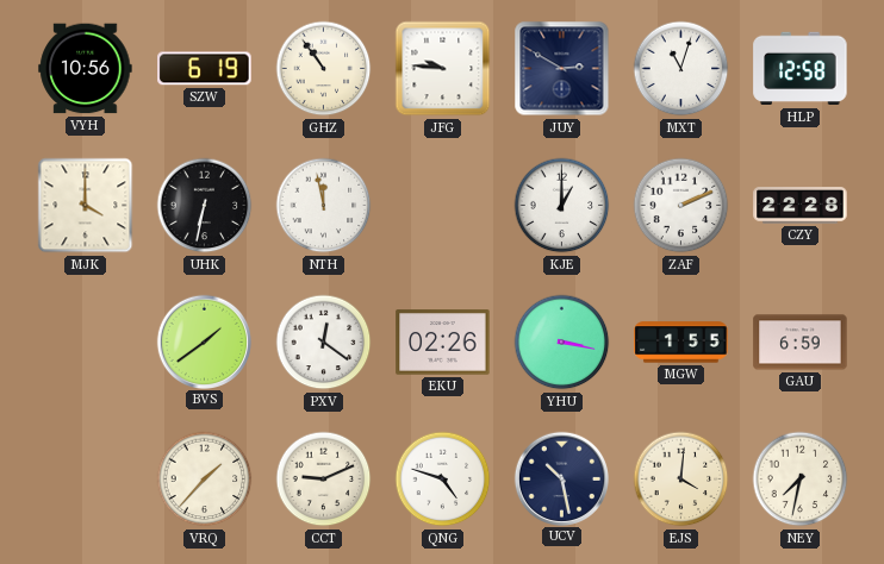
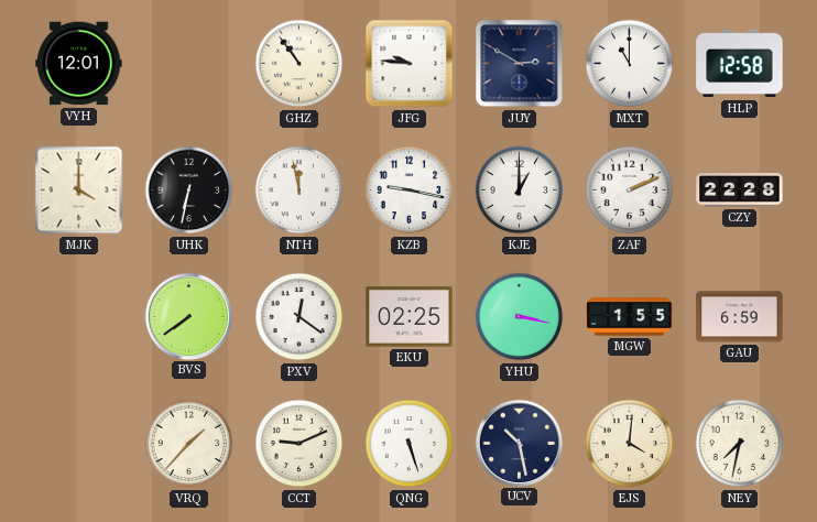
VYH: 10:56 -> 12:01
SZW: 6:19 -> none
MXT: 11:03 -> 11:00
KZB: none -> 9:17
BVS: 1:39 -> 7:39
EKU: 02:26 -> 02:25
QNG: 4:48 -> 5:27
